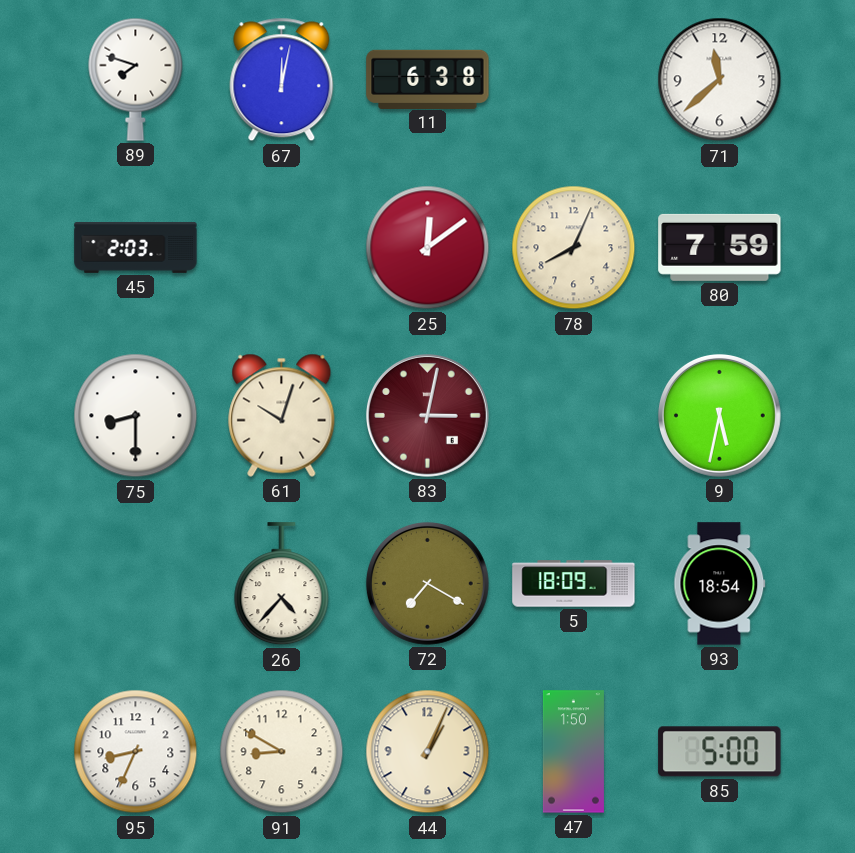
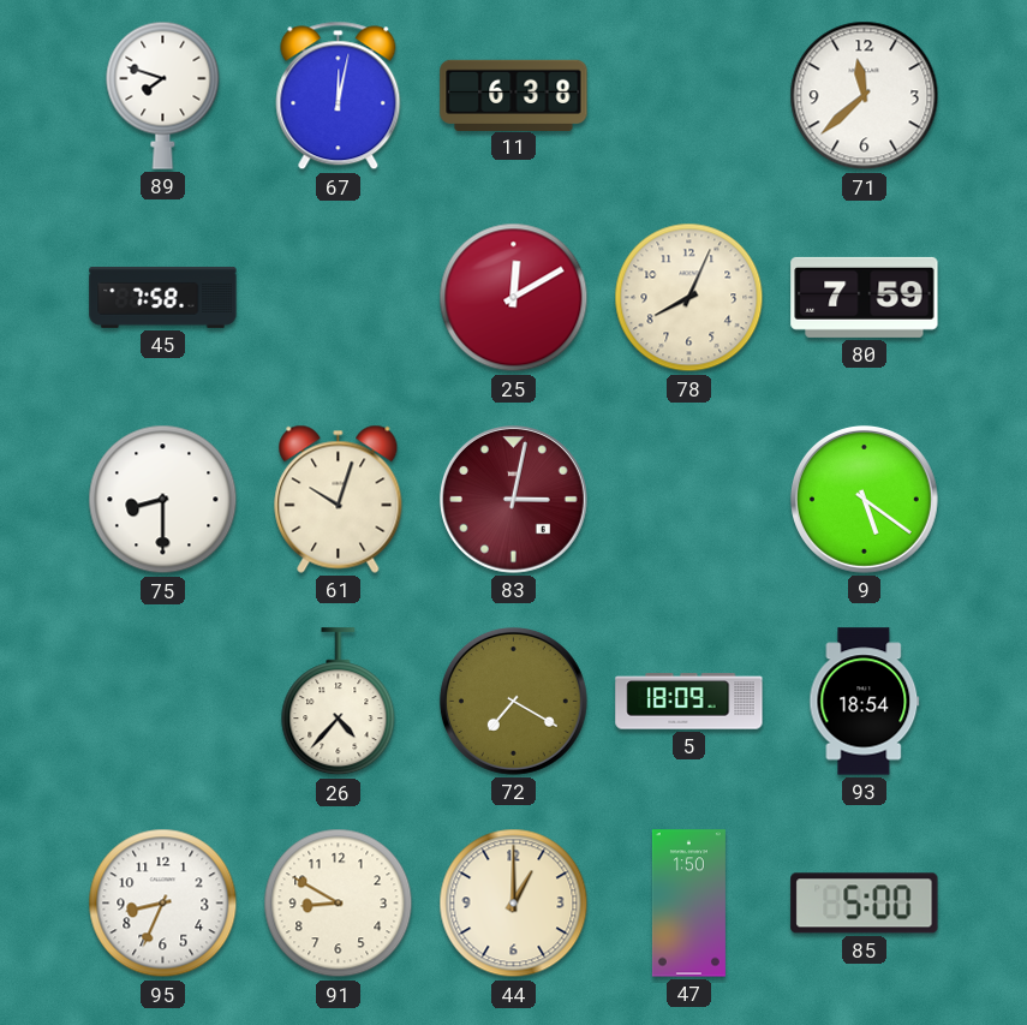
45: 2:03 -> 7:58
25: 12:09 -> 12:10
9: 5:32 -> 5:21
44: 1:04 -> 1:00
